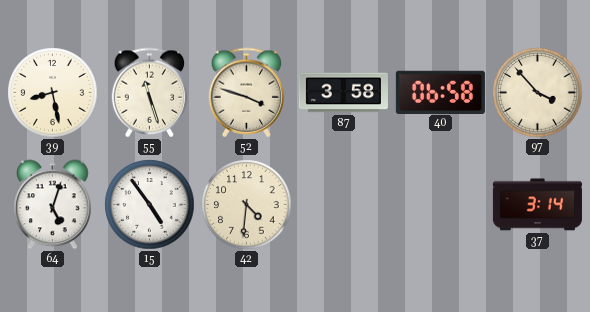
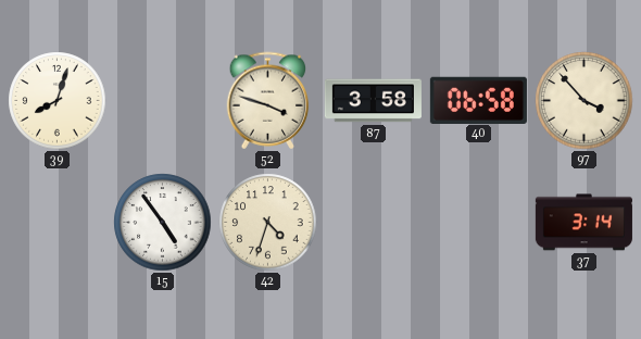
39: 8:28 -> 8:03
55: 11:27 -> none
64: 5:03 -> none
42: 4:31 -> 4:33
